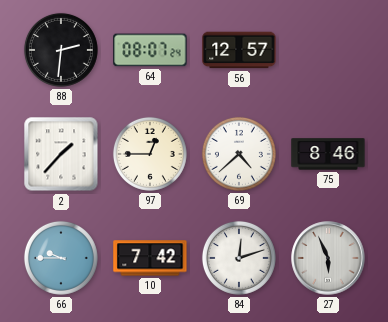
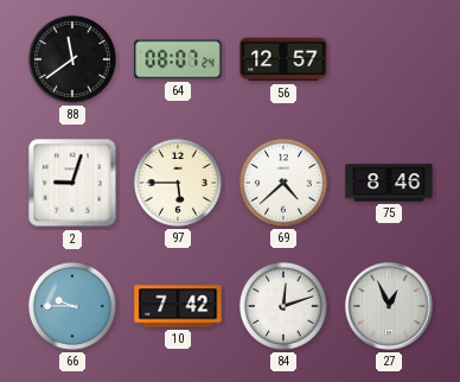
88: 2:31 -> 11:39
2: 1:37 -> 9:03
97: 12:45 -> 5:45
27: 5:56 -> 12:56
